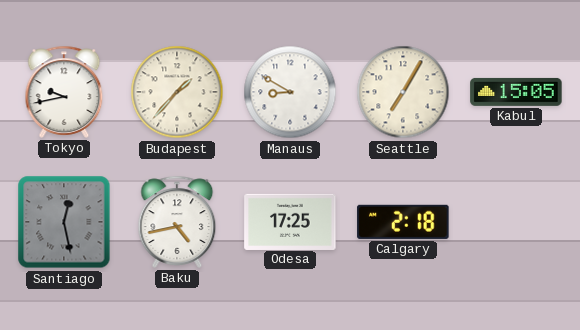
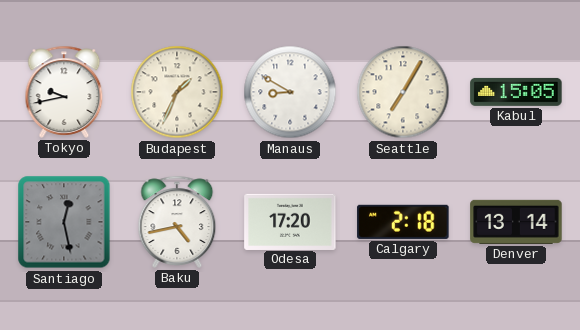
Budapest: 1:37 -> 1:34
Odesa: 17:25 -> 17:20
Denver: none -> 13:14
